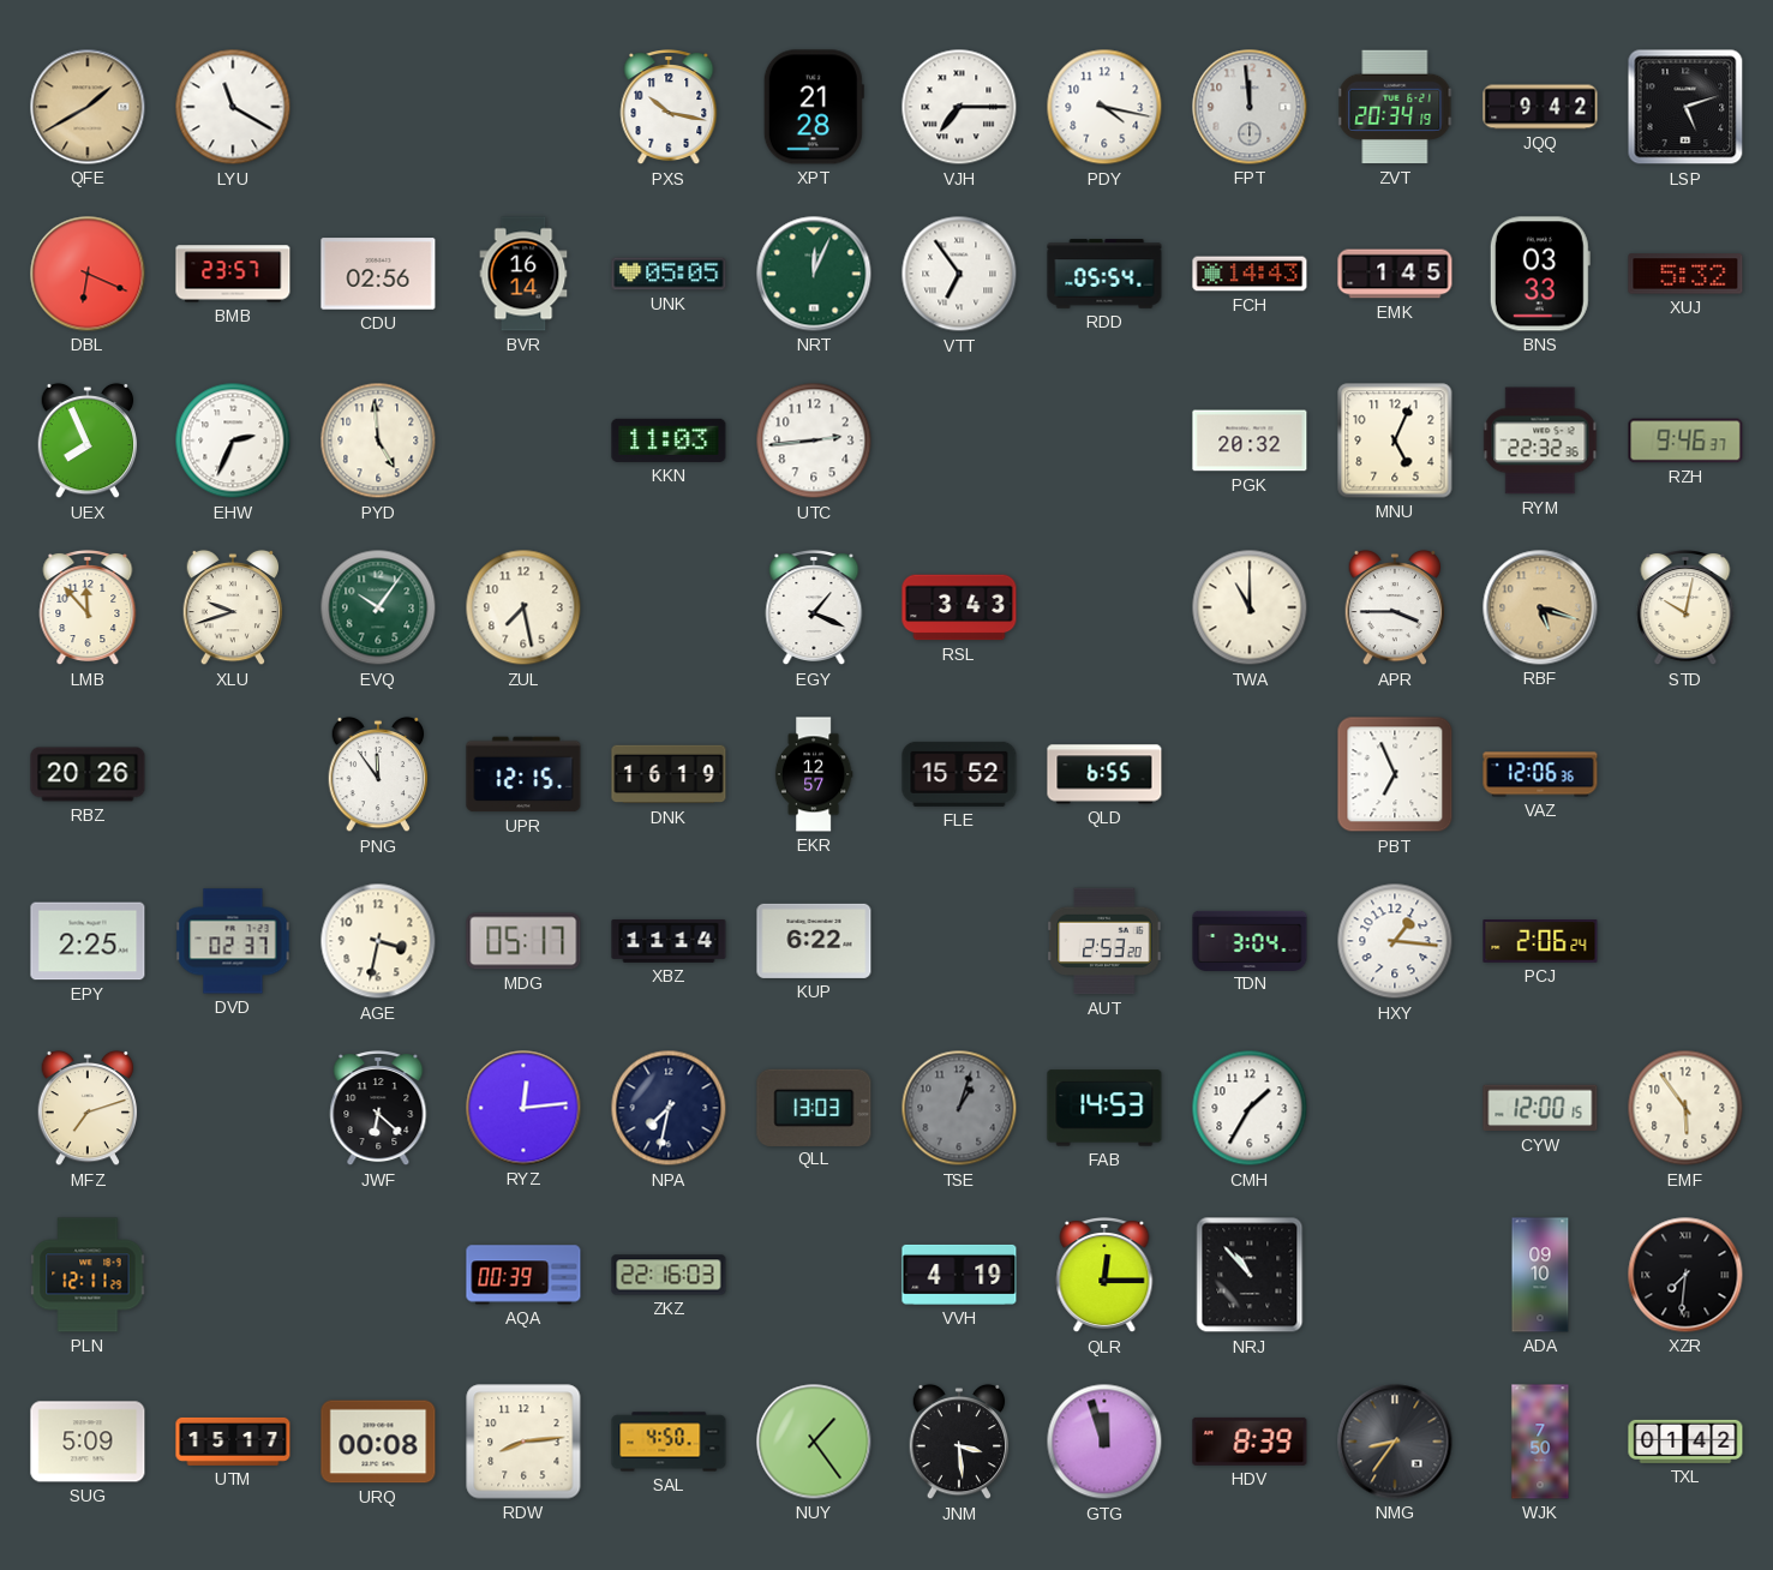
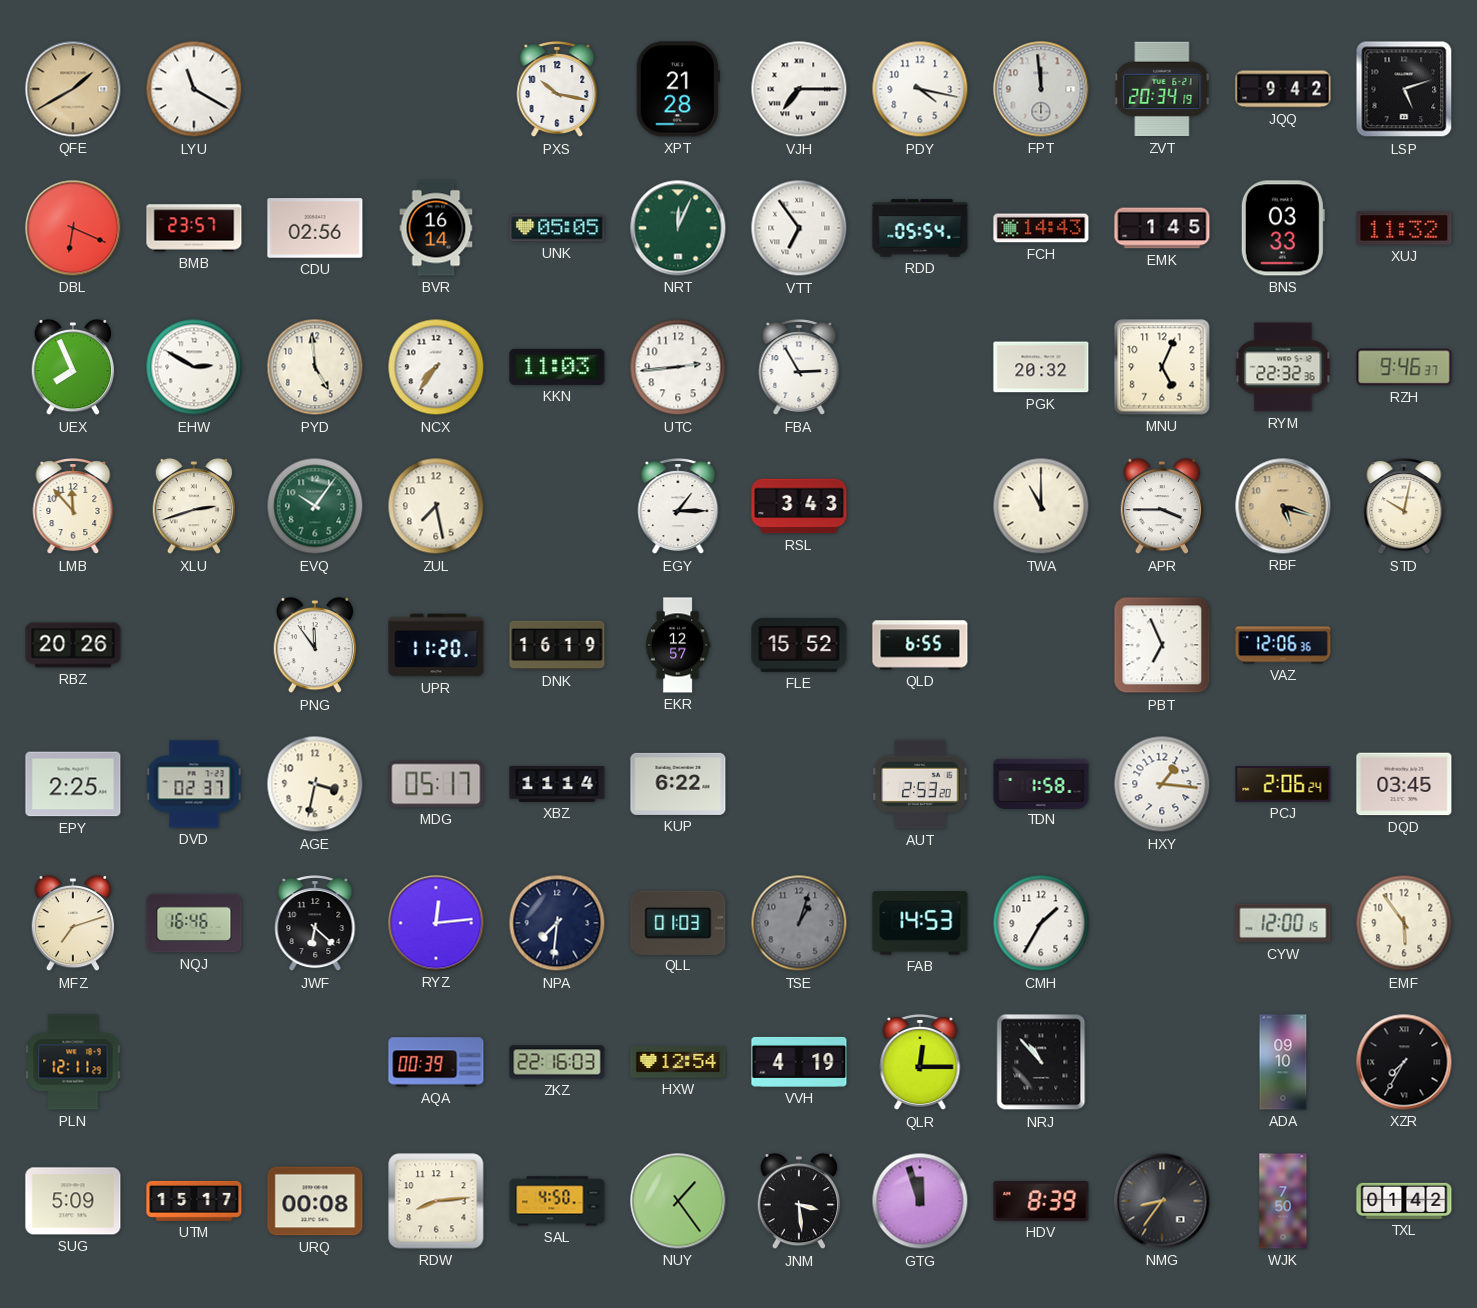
XUJ: 5:32 -> 11:32
EHW: 2:34 -> 2:50
NCX: none -> 7:36
FBA: none -> 2:55
XLU: 9:42 -> 2:42
EGY: 1:19 -> 1:15
UPR: 12:15 -> 11:20
TDN: 3:04 -> 1:58
DQD: none -> 03:45
NQJ: none -> 16:46
NPA: 7:32 -> 7:31
QLL: 13:03 -> 01:03
HXW: none -> 12:54
XZR: 7:31 -> 7:35
